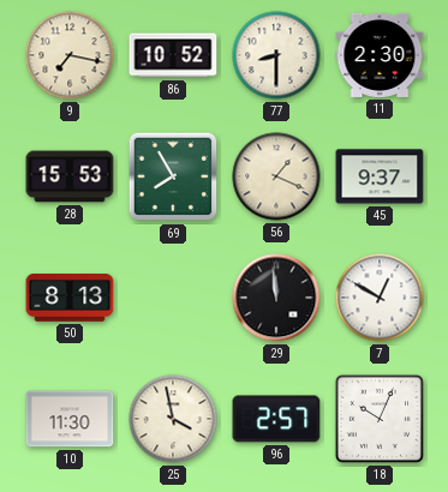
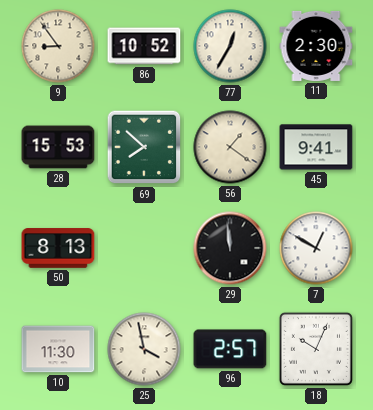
9: 7:17 -> 8:54
77: 8:30 -> 12:35
69: 7:55 -> 7:52
56: 1:19 -> 1:21
45: 9:37 -> 9:41
